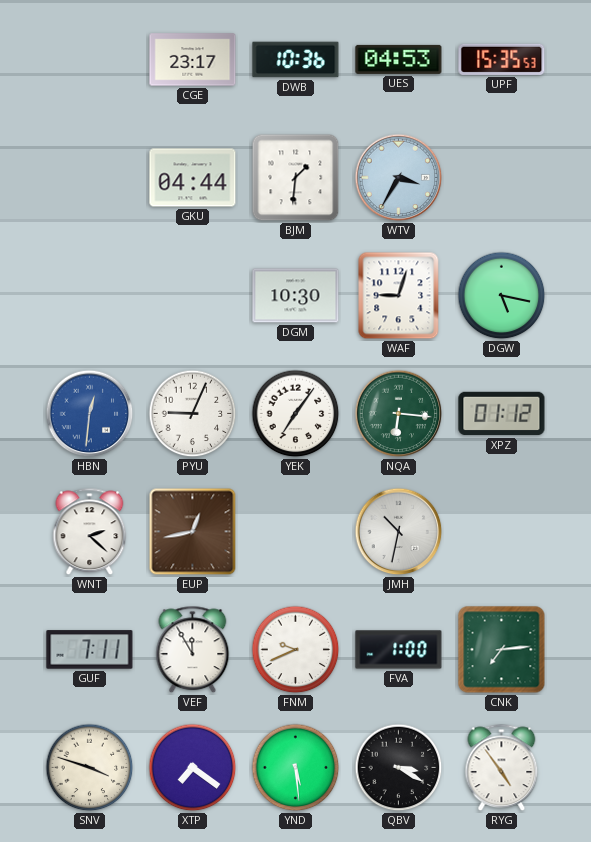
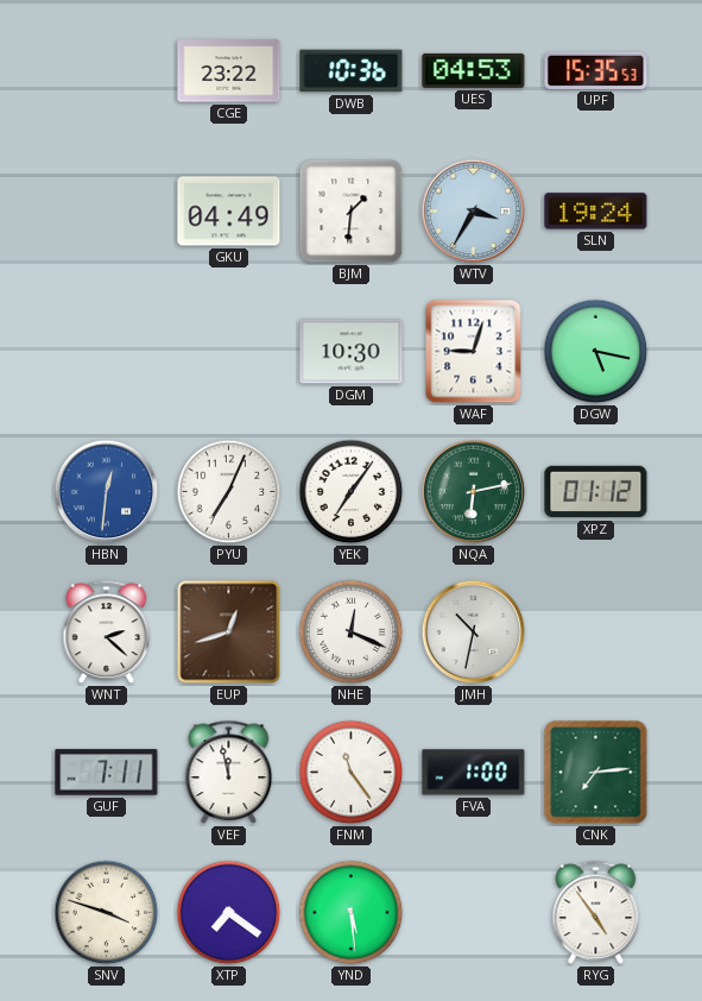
CGE: 23:17 -> 23:22
GKU: 04:44 -> 04:49
SLN: none -> 19:24
PYU: 9:04 -> 7:04
NQA: 6:16 -> 6:13
EUP: 12:43 -> 12:42
NHE: none -> 12:19
VEF: 11:55 -> 11:58
FNM: 9:41 -> 11:24
QBV: 3:20 -> none
